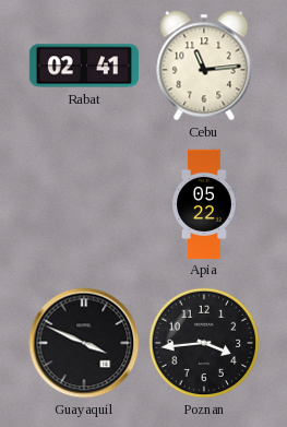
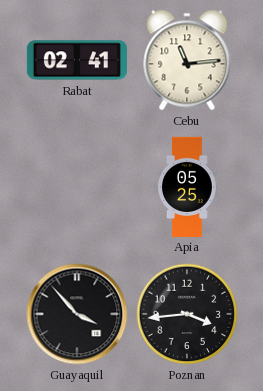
Apia: 05:22 -> 05:25
Guayaquil: 3:49 -> 3:53
